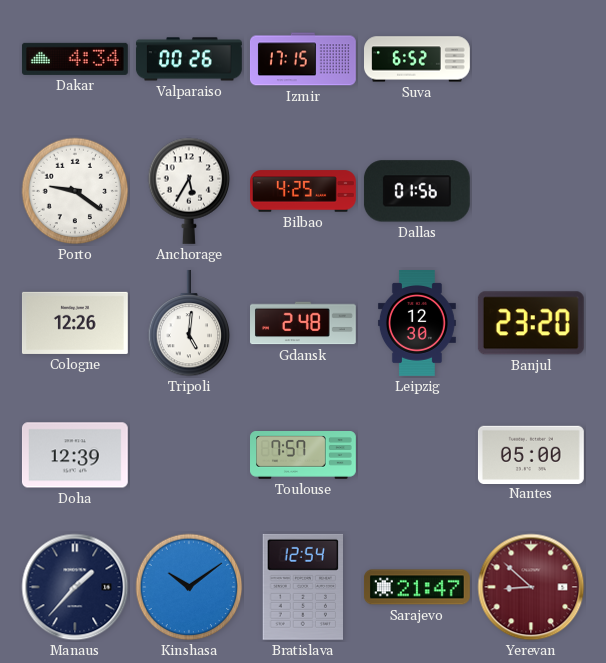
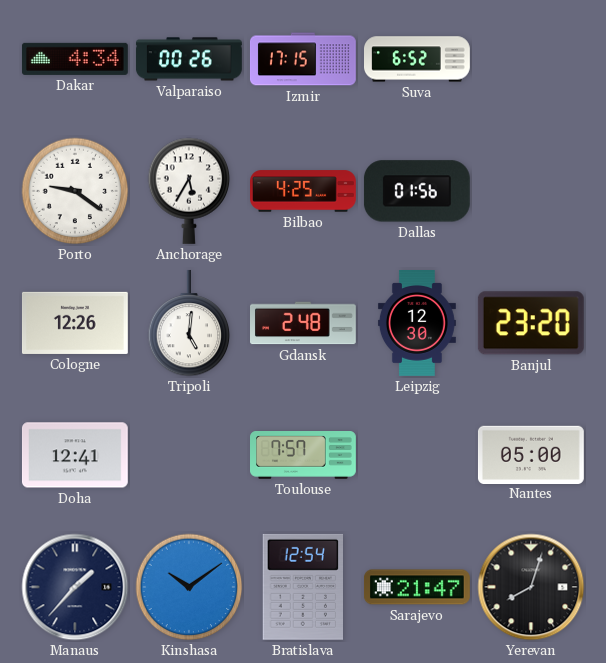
Doha: 12:39 -> 12:41
Yerevan: 8:52 -> 8:03
Yerevan dial: burgundy -> black
